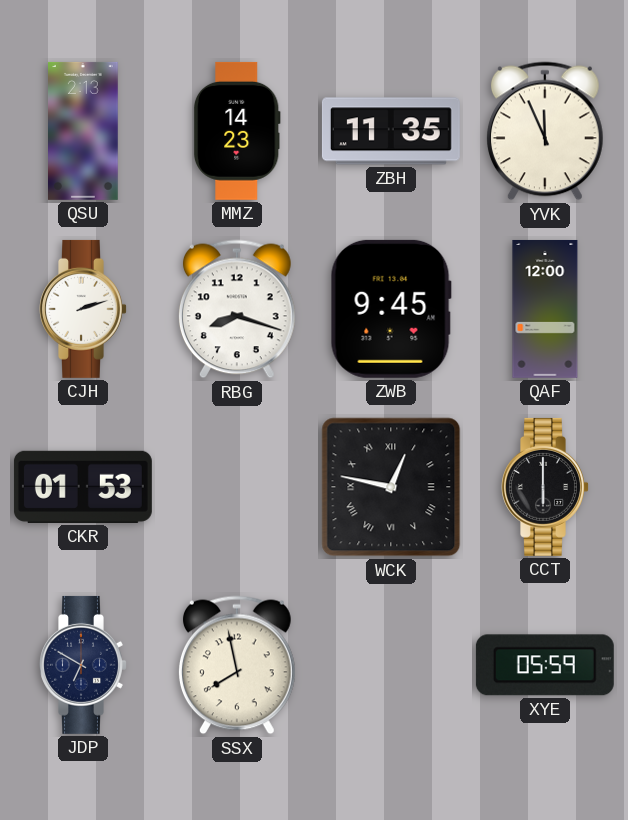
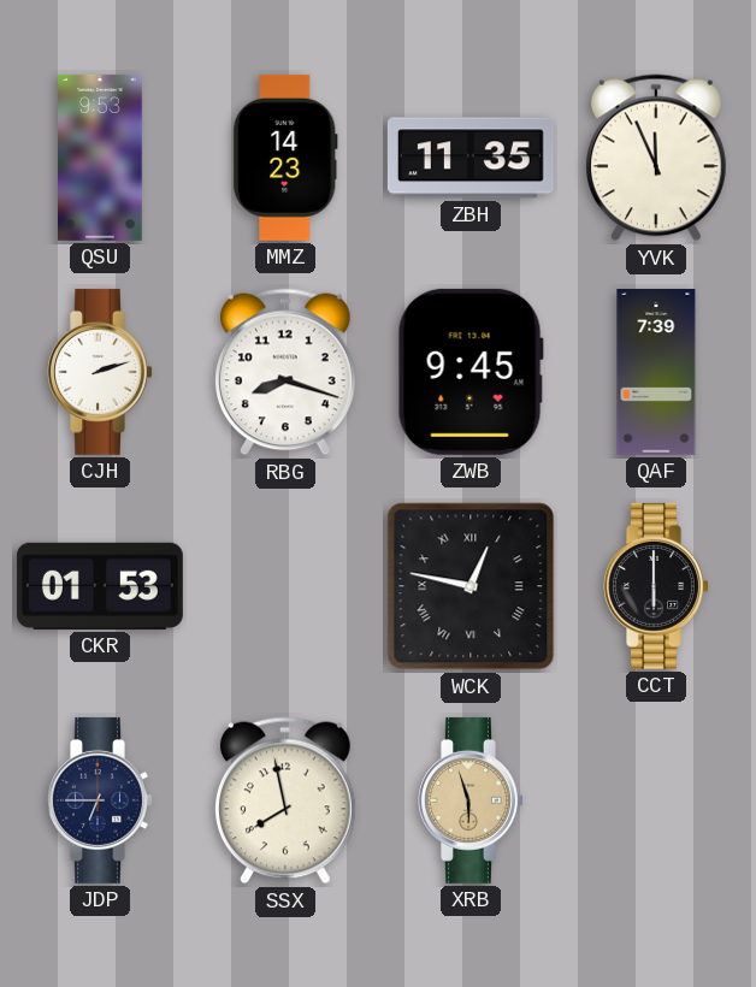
QSU: 2:13 -> 9:53
QAF: 12:00 -> 7:39
JDP: 6:50 -> 6:45
XRB: none -> 5:57
XYE: 05:59 -> none
